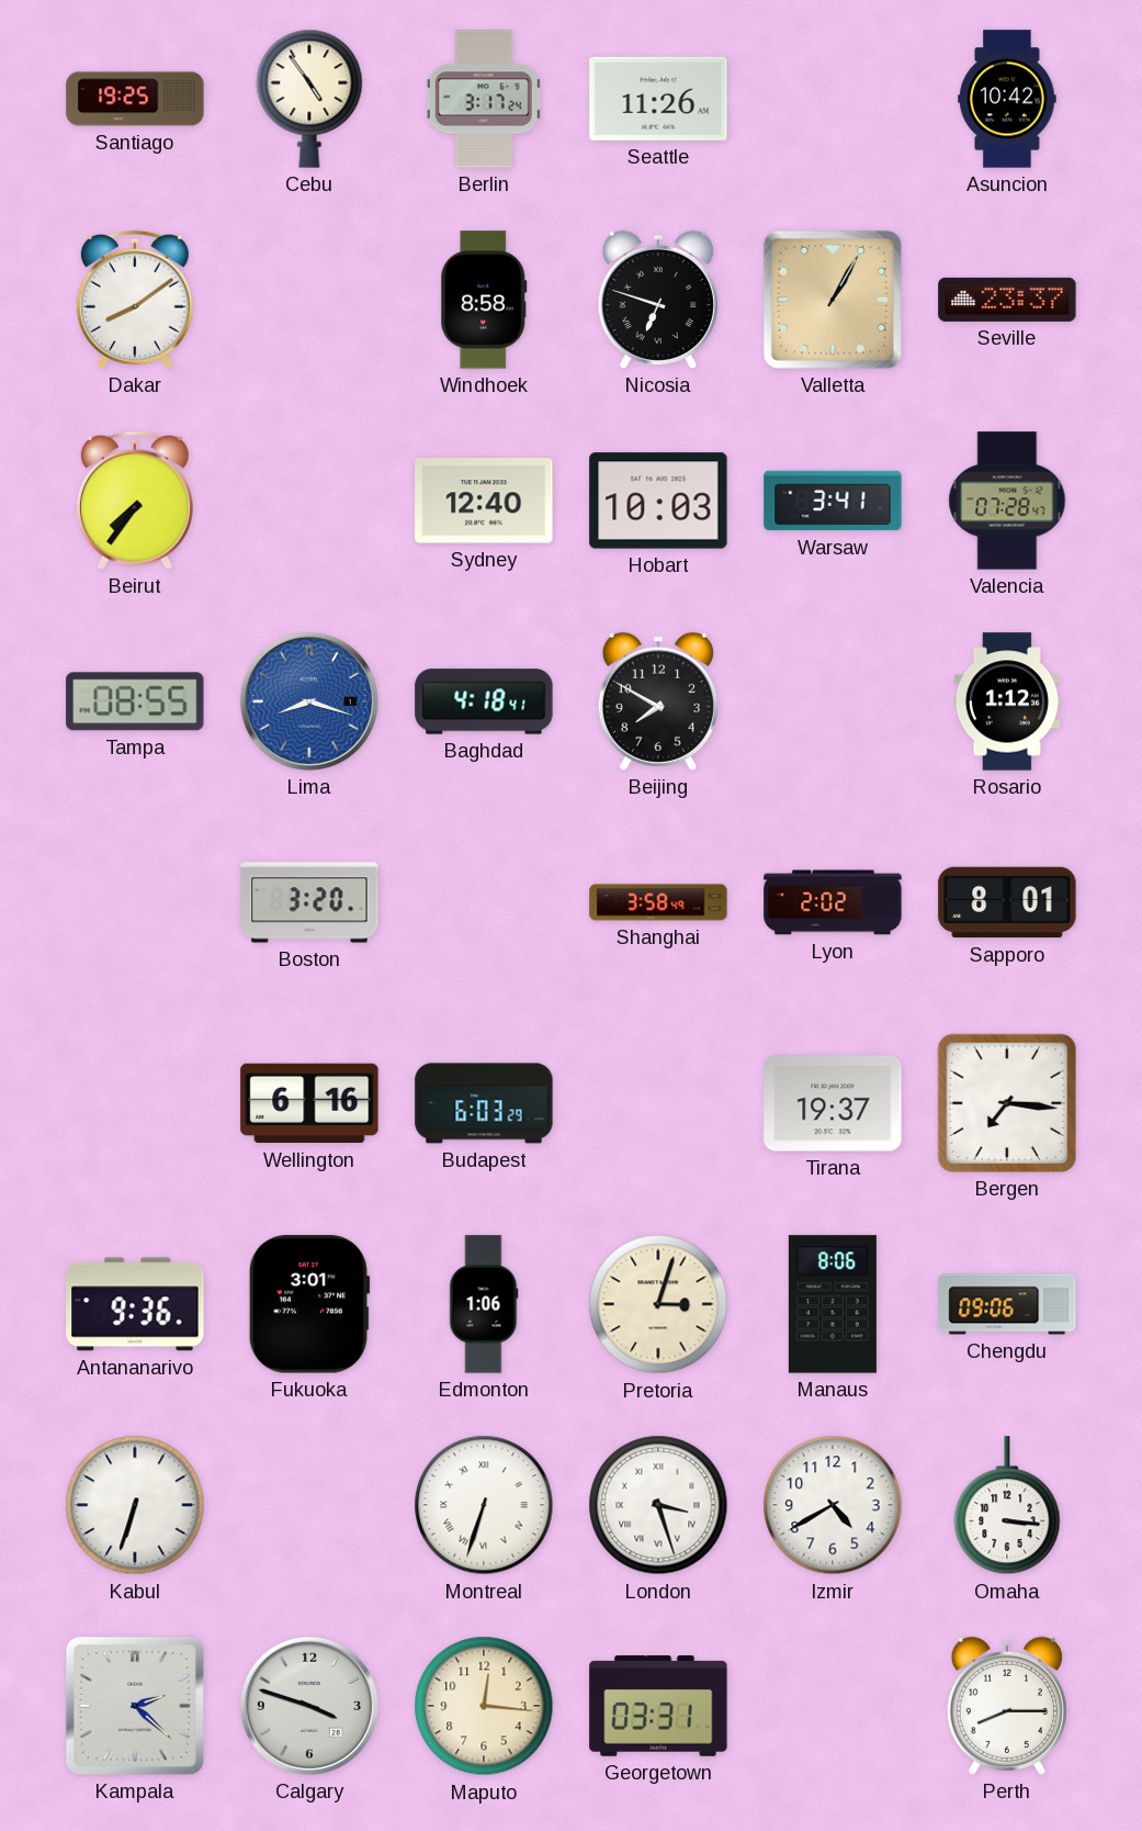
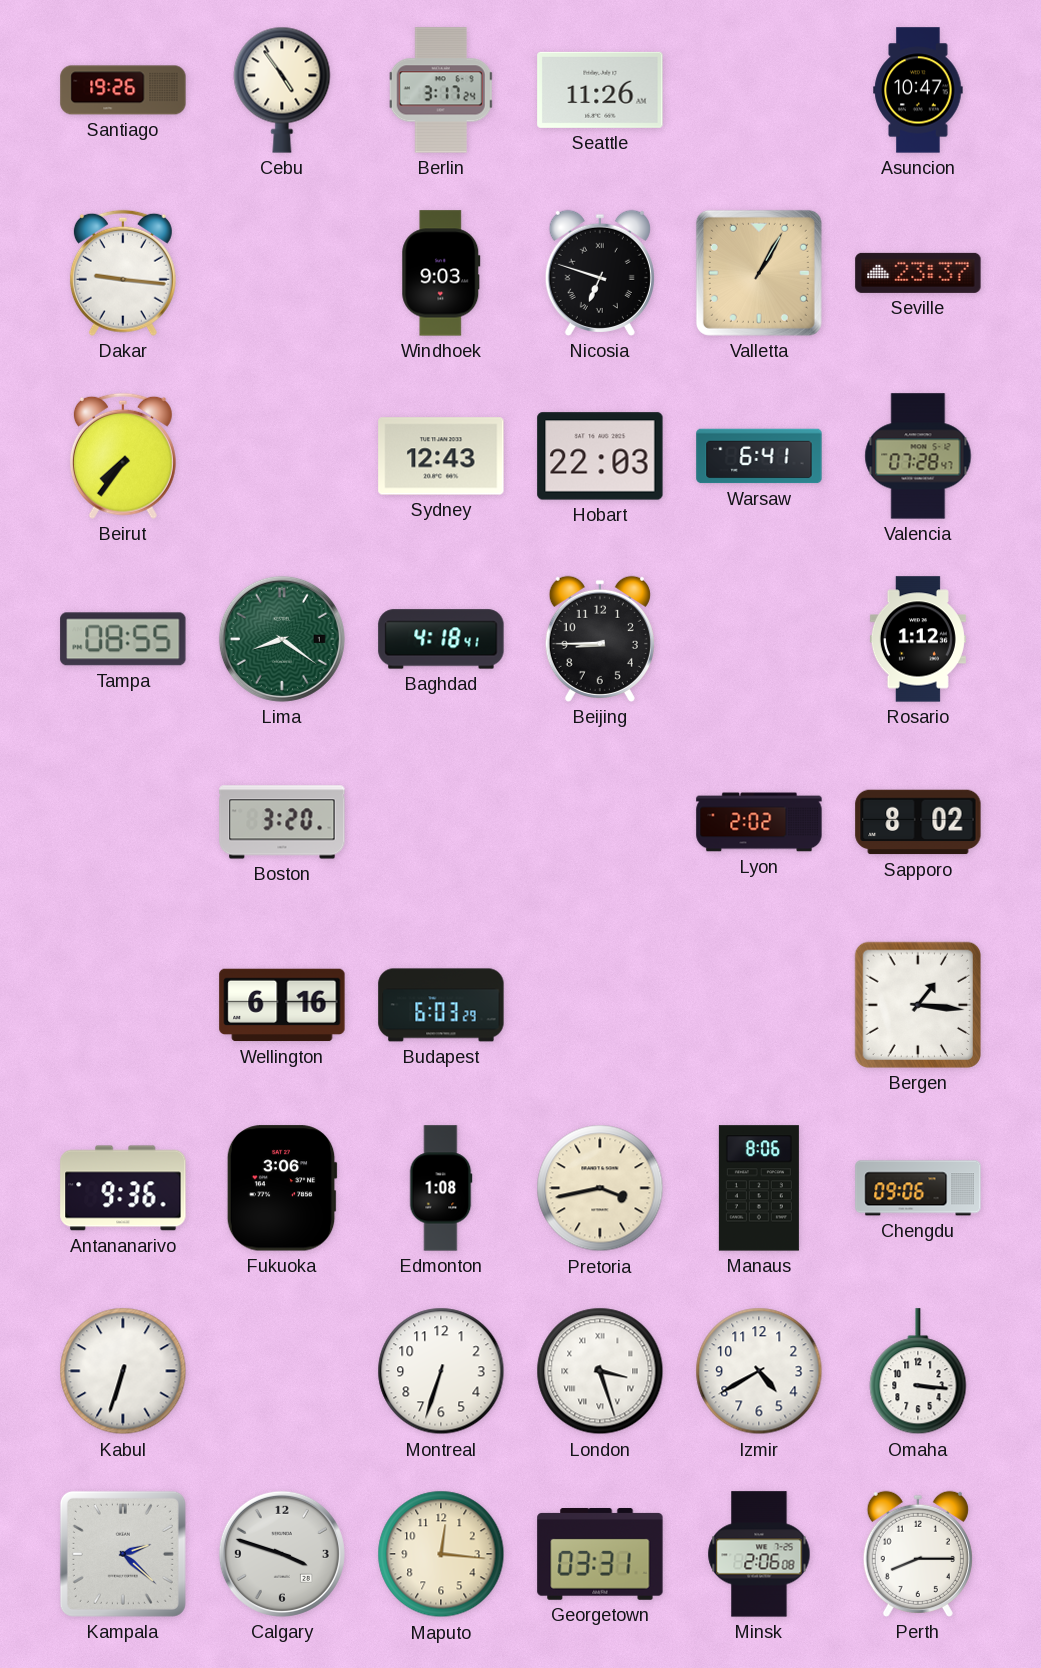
Santiago: 19:25 -> 19:26
Asuncion: 10:42 -> 10:47
Dakar: 8:09 -> 9:16
Windhoek: 8:58 -> 9:03
Sydney: 12:40 -> 12:43
Hobart: 10:03 -> 22:03
Warsaw: 3:41 -> 6:41
Lima: 8:18 -> 8:21
Lima dial: blue -> green
Beijing: 7:50 -> 8:45
Shanghai: 3:58 -> none
Sapporo: 8:01 -> 8:02
Tirana: 19:37 -> none
Bergen: 7:16 -> 1:16
Fukuoka: 3:01 -> 3:06
Edmonton: 1:06 -> 1:08
Pretoria: 3:03 -> 3:43
Montreal numerals: Roman -> Arabic
Minsk: none -> 2:06
